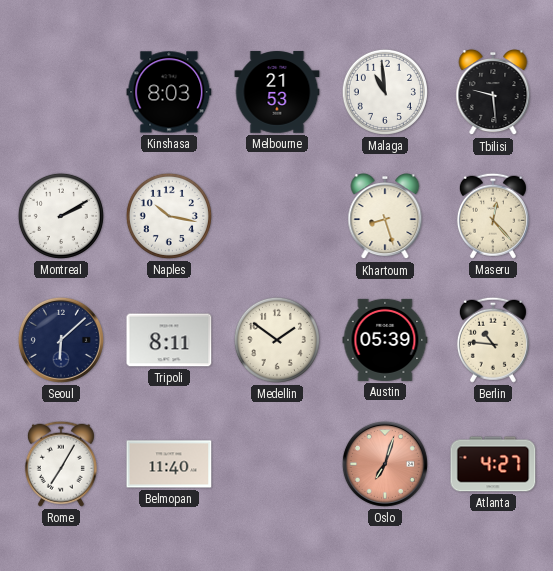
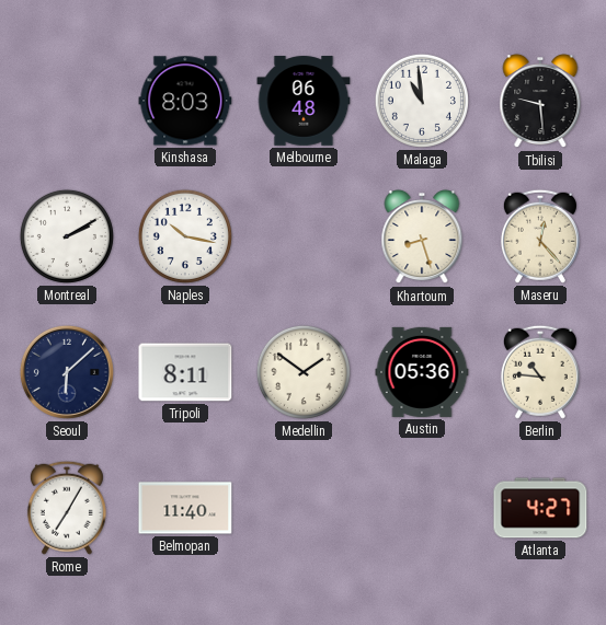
Melbourne: 21:53 -> 06:48
Austin: 05:39 -> 05:36
Oslo: 7:03 -> none
